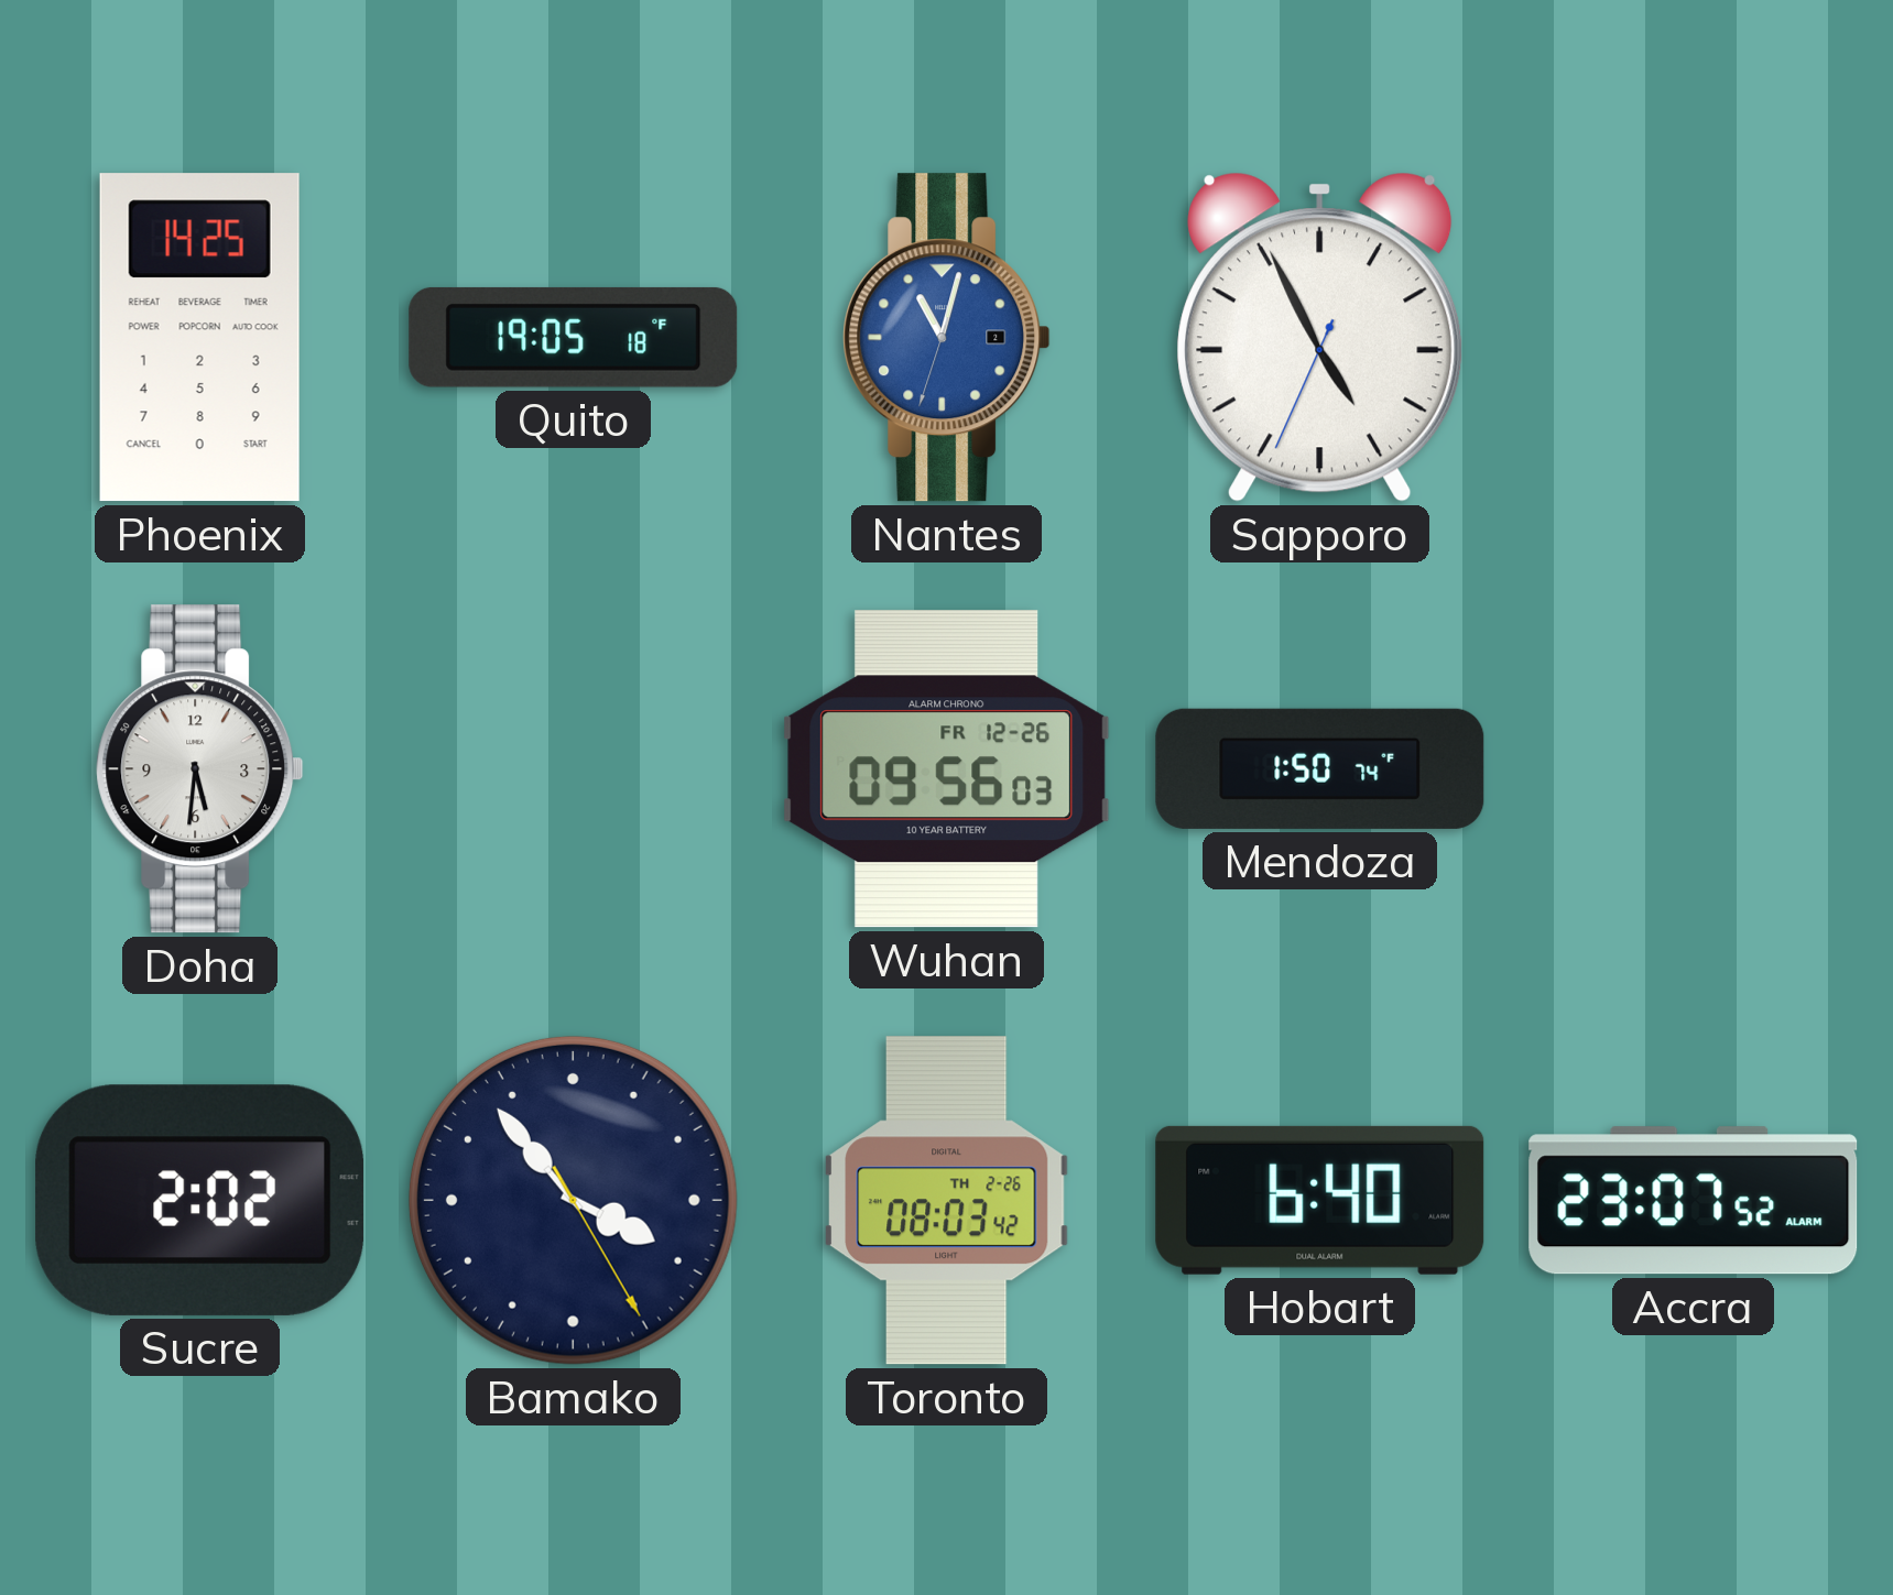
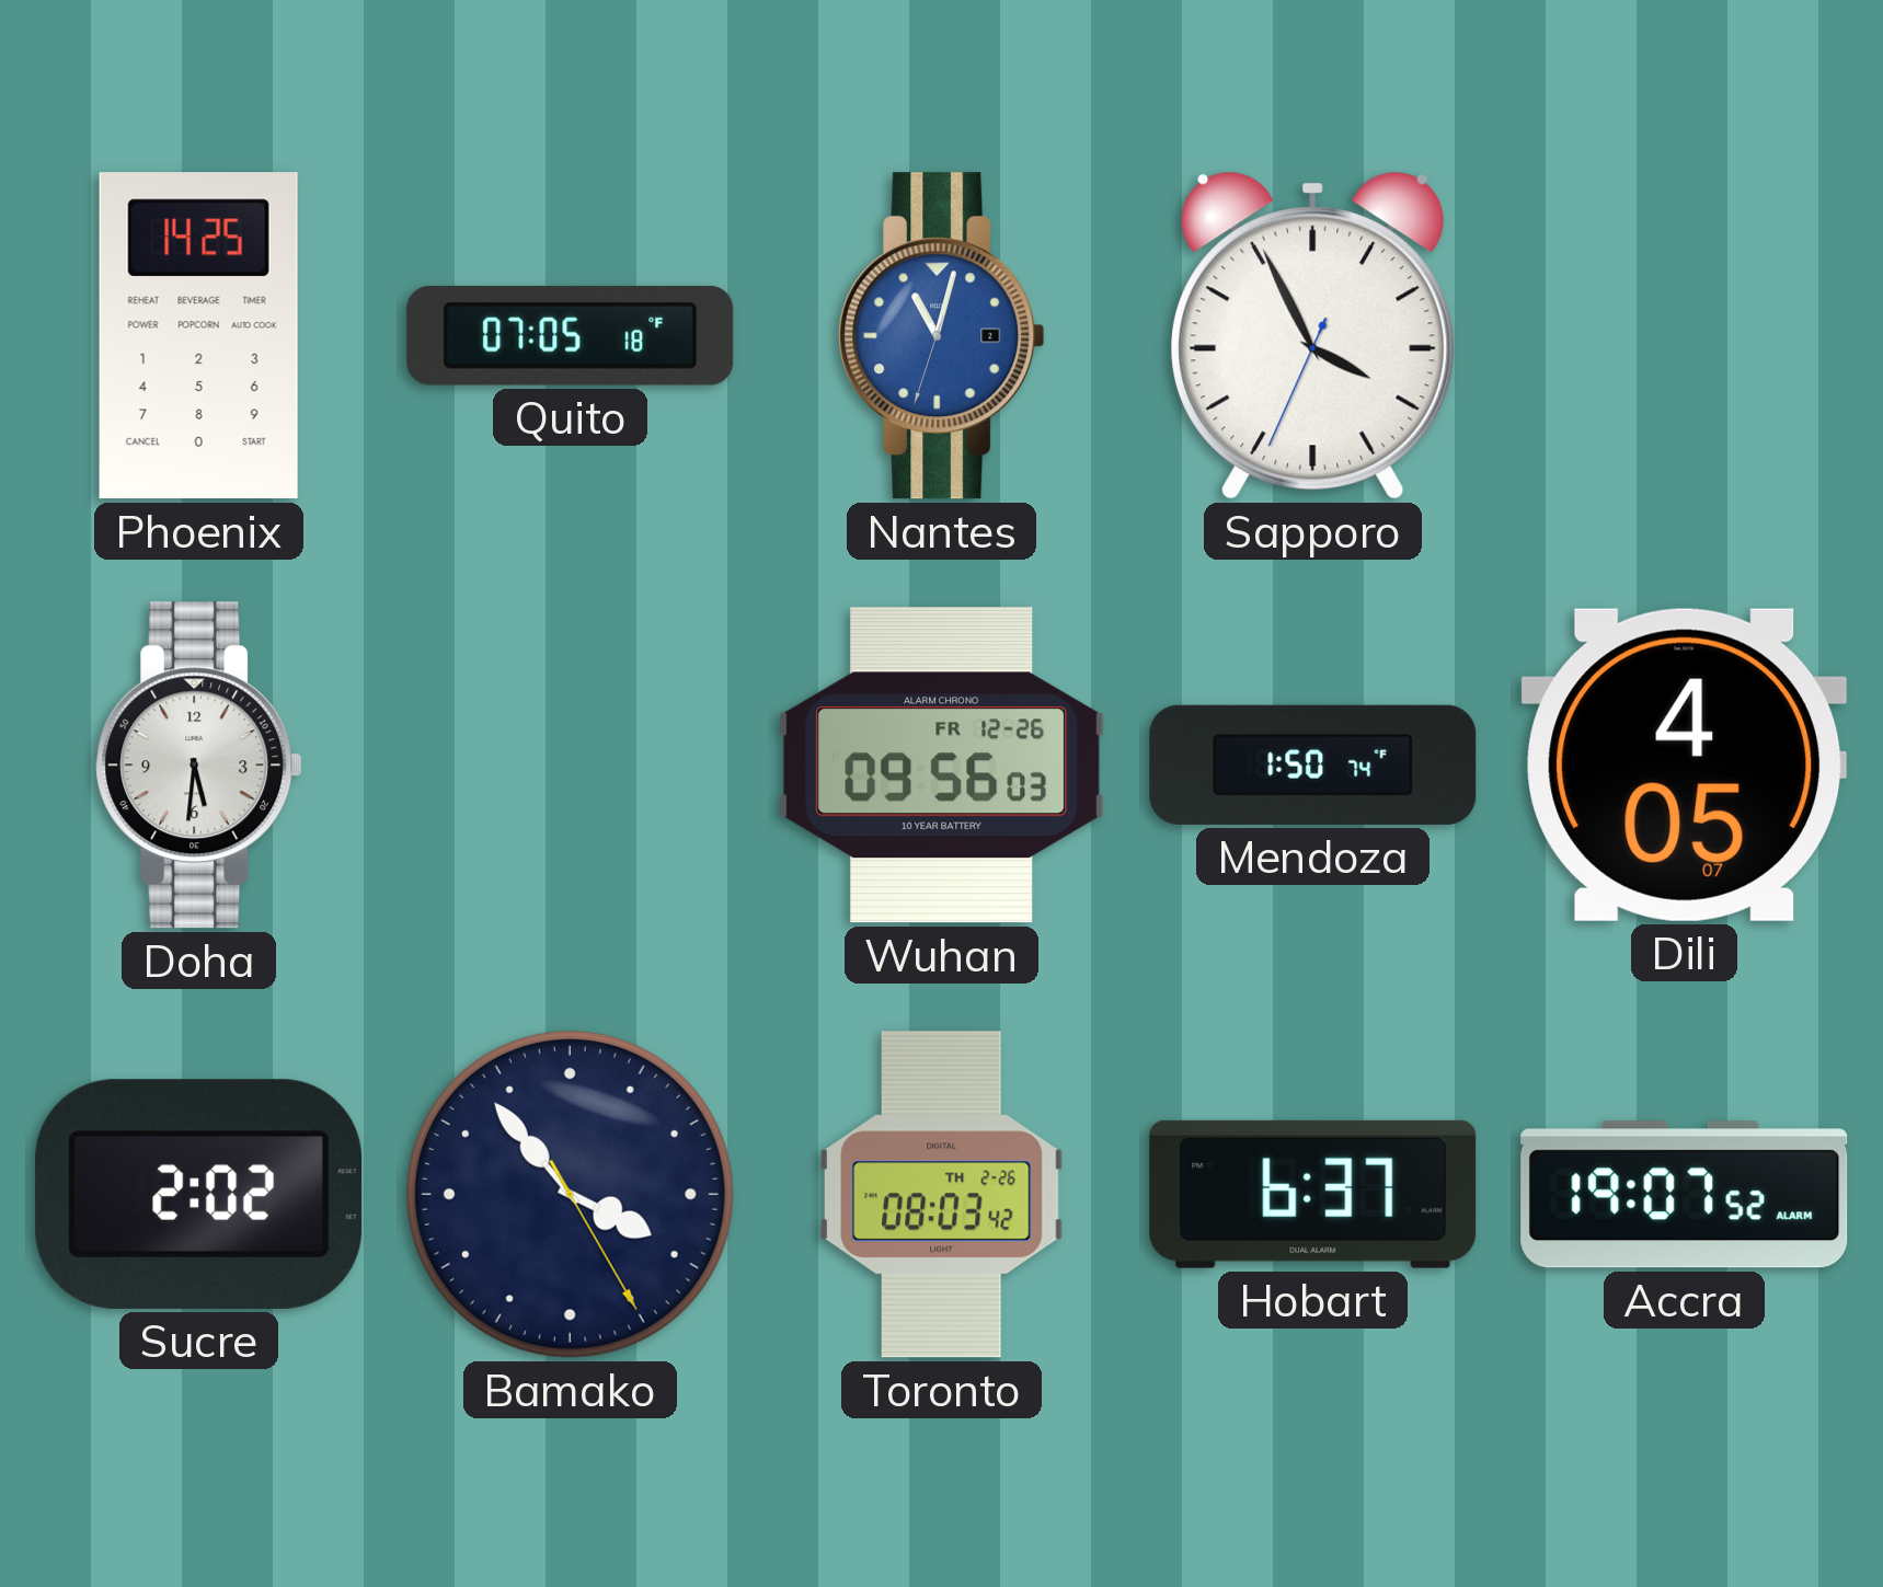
Quito: 19:05 -> 07:05
Sapporo: 4:55 -> 3:55
Dili: none -> 4:05
Hobart: 6:40 -> 6:37
Accra: 23:07 -> 19:07
